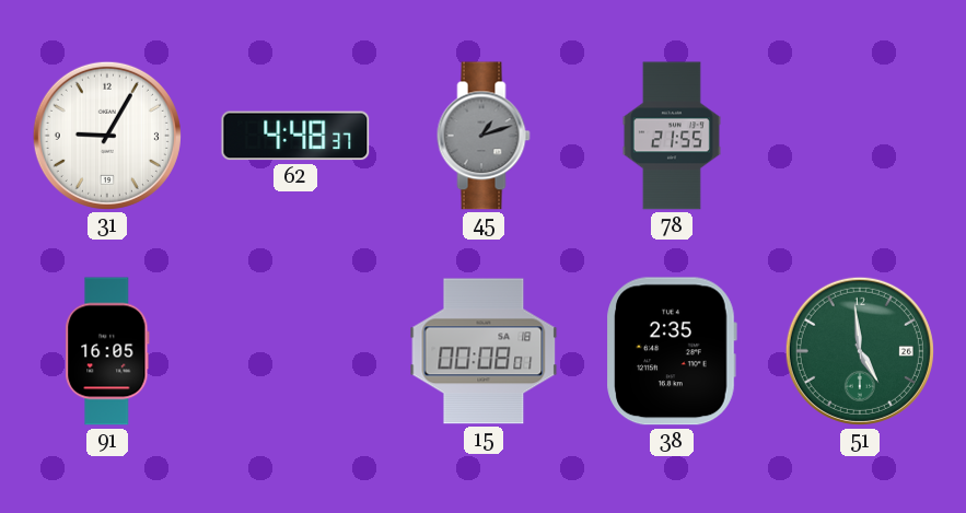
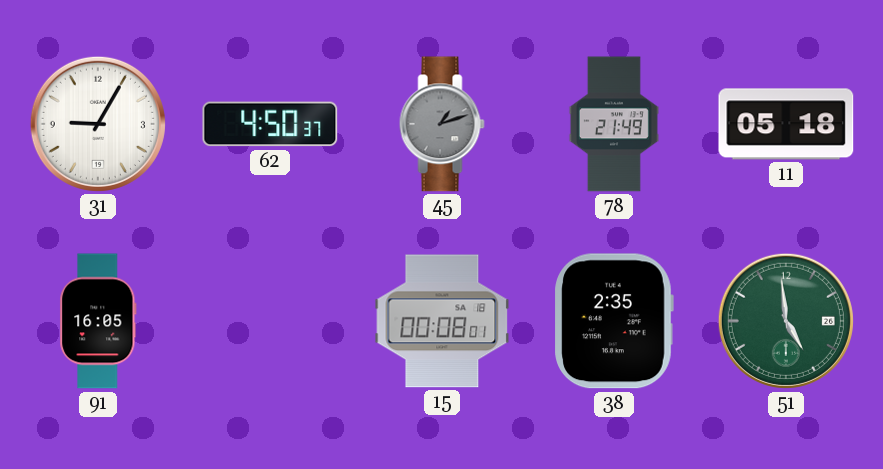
62: 4:48 -> 4:50
78: 21:55 -> 21:49
11: none -> 05:18
